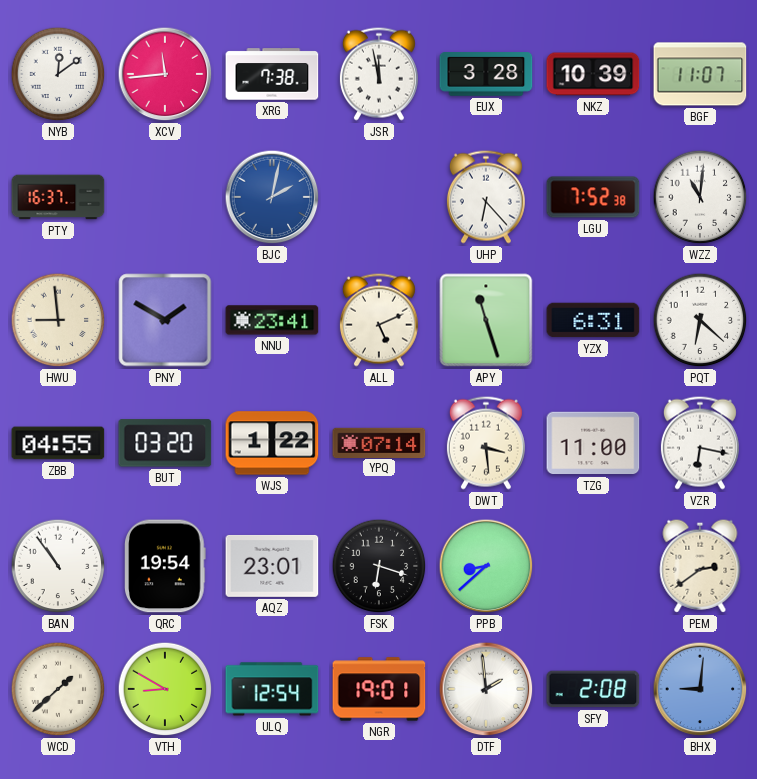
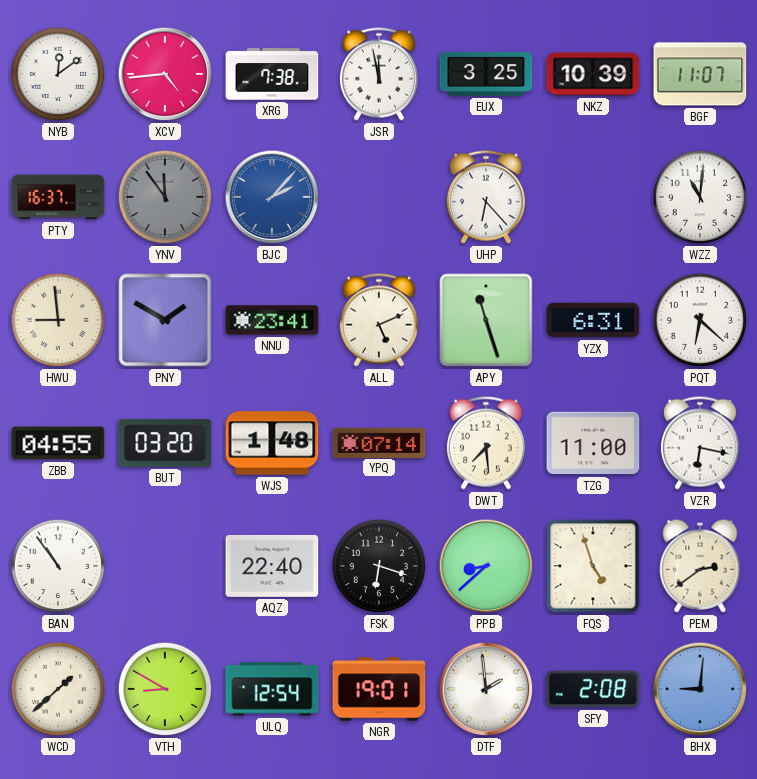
XCV: 11:44 -> 4:44
EUX: 3:28 -> 3:25
YNV: none -> 11:54
BJC: 2:02 -> 2:07
LGU: 7:52 -> none
WJS: 1:22 -> 1:48
DWT: 3:29 -> 7:29
QRC: 19:54 -> none
AQZ: 23:01 -> 22:40
FQS: none -> 4:57
